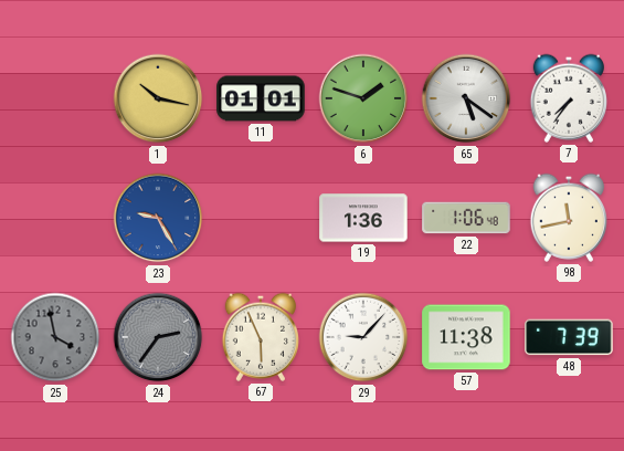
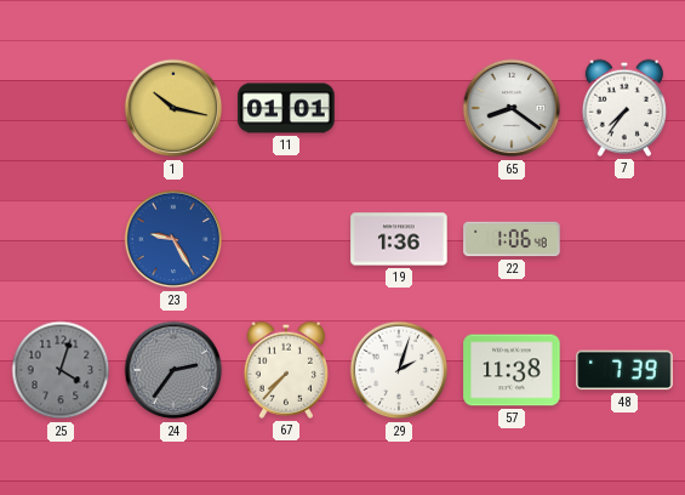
6: 1:48 -> none
65: 5:21 -> 8:21
98: 11:43 -> none
25: 3:58 -> 4:03
67: 5:56 -> 7:37
29: 9:07 -> 2:03
